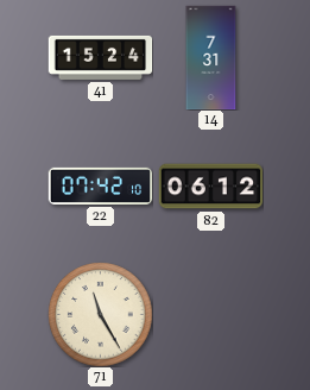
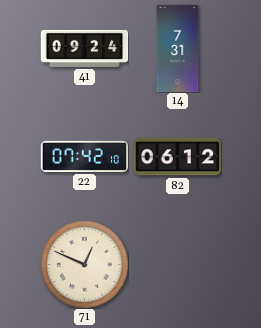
41: 15:24 -> 09:24
71: 11:25 -> 12:49
